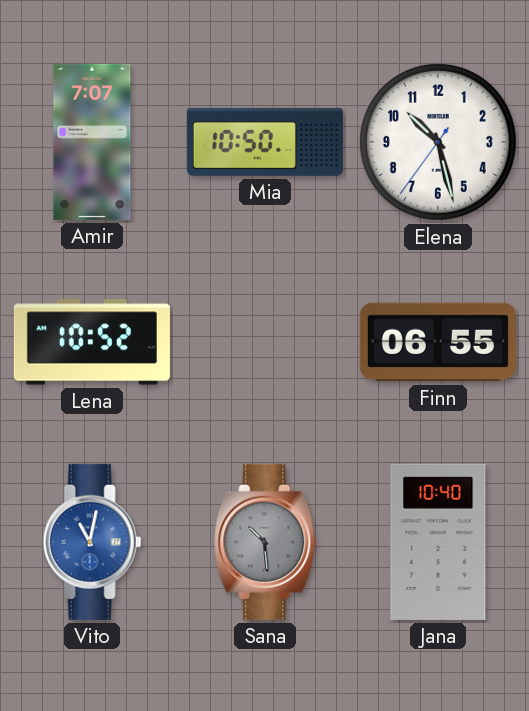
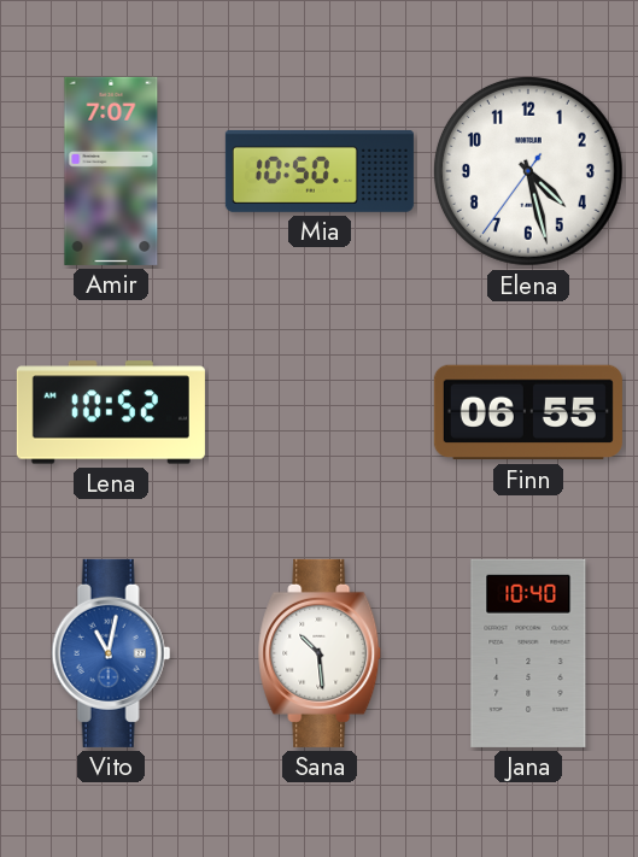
Elena: 10:27 -> 4:27
Sana dial: grey -> white
